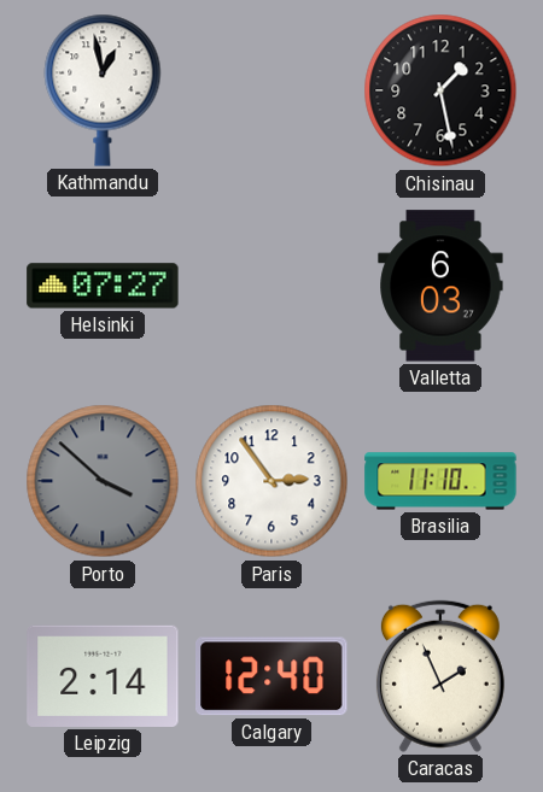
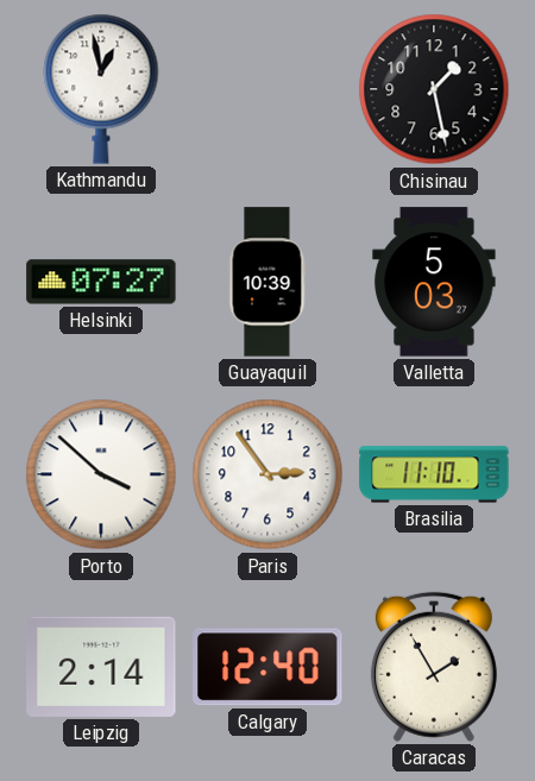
Guayaquil: none -> 10:39
Valletta: 6:03 -> 5:03
Porto dial: grey -> white
Caracas: 1:56 -> 1:55
